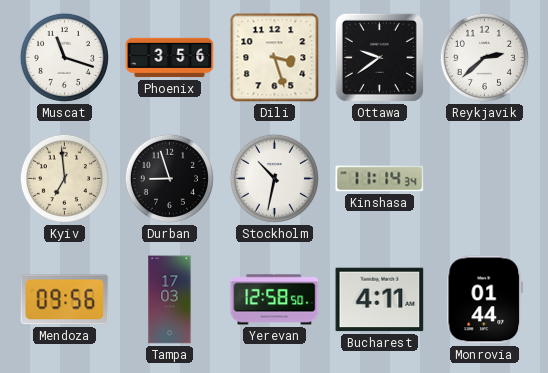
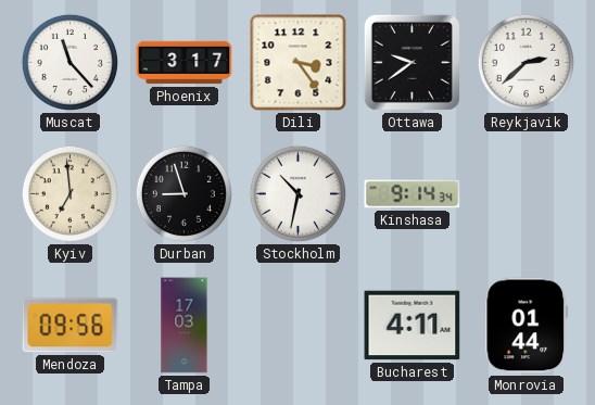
Muscat: 11:18 -> 11:23
Phoenix: 3:56 -> 3:17
Dili: 3:27 -> 3:24
Kinshasa: 11:14 -> 9:14
Yerevan: 12:58 -> none
